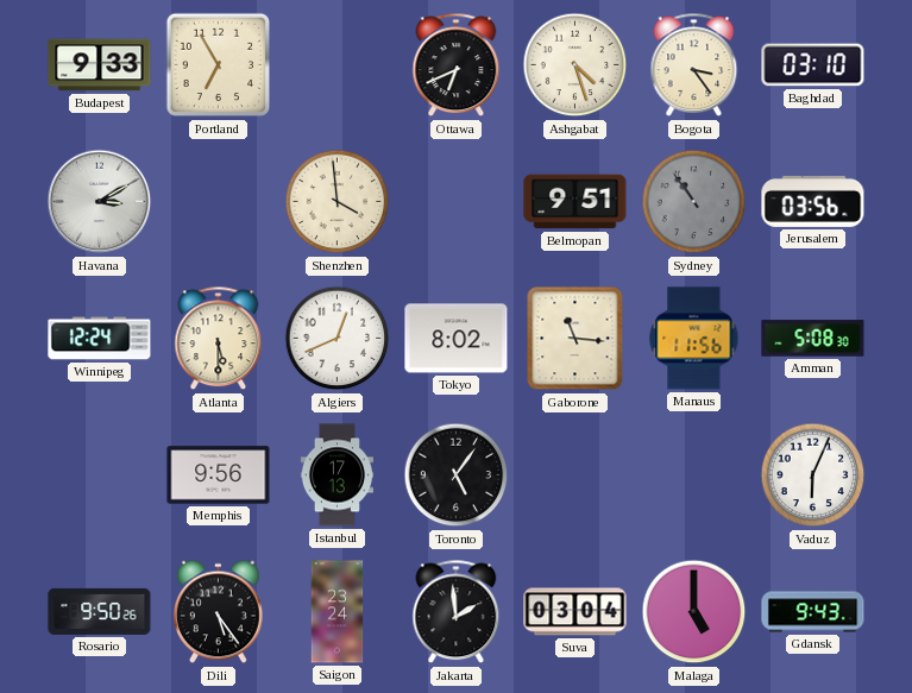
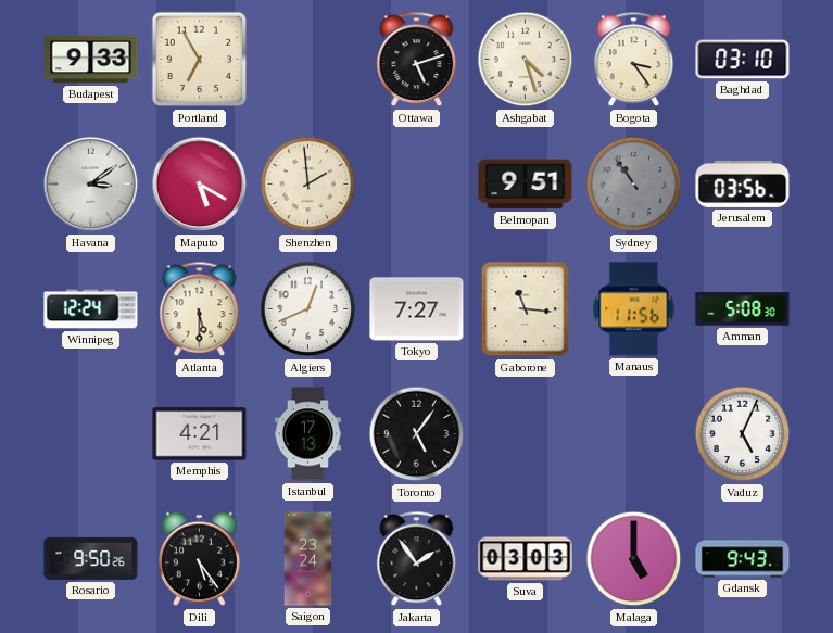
Ottawa: 6:41 -> 5:12
Havana: 3:10 -> 3:09
Maputo: none -> 5:20
Shenzhen: 3:59 -> 1:59
Tokyo: 8:02 -> 7:27
Memphis: 9:56 -> 4:21
Vaduz: 6:04 -> 5:04
Jakarta: 1:59 -> 1:54
Suva: 03:04 -> 03:03
